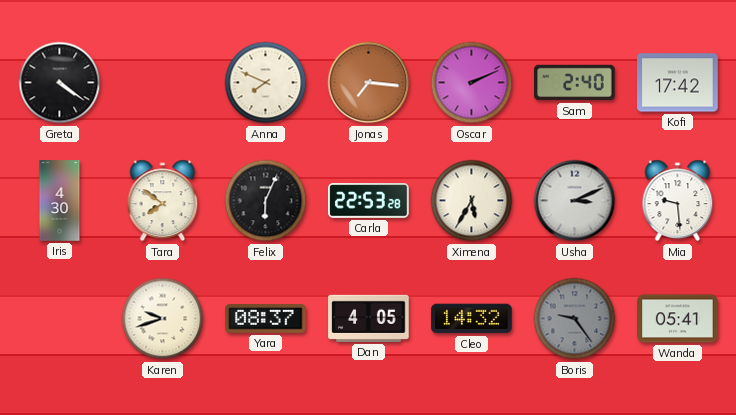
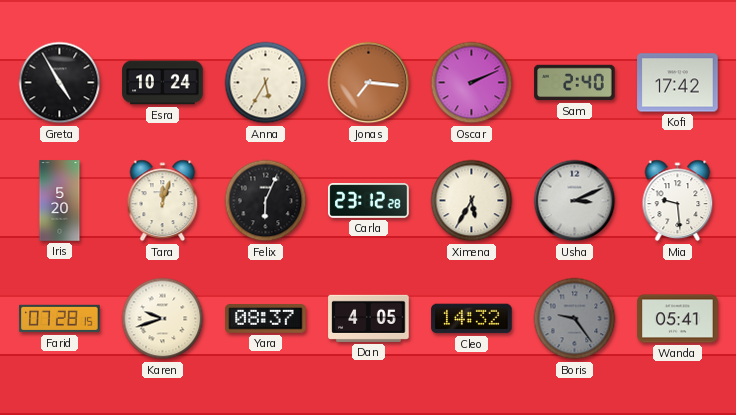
Greta: 4:21 -> 4:55
Esra: none -> 10:24
Anna: 7:49 -> 5:35
Iris: 4:30 -> 5:20
Tara: 7:51 -> 12:03
Carla: 22:53 -> 23:12
Farid: none -> 07:28
